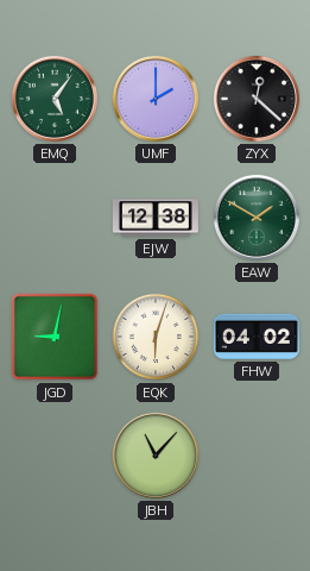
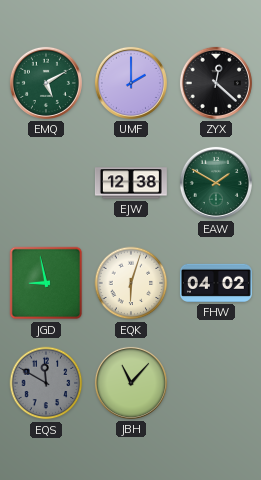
EMQ: 5:06 -> 5:10
JGD: 9:02 -> 8:58
EQS: none -> 11:50
